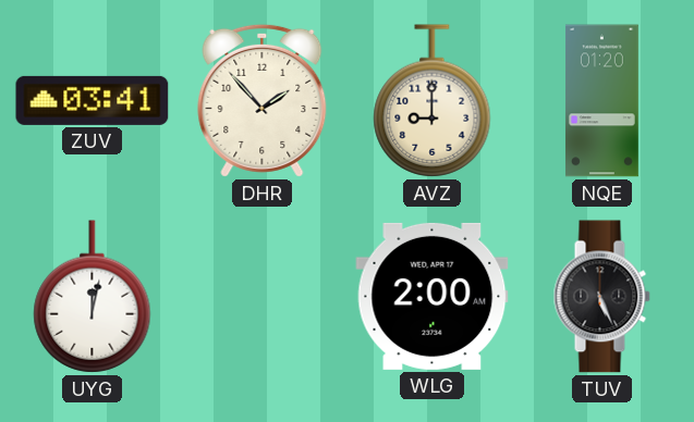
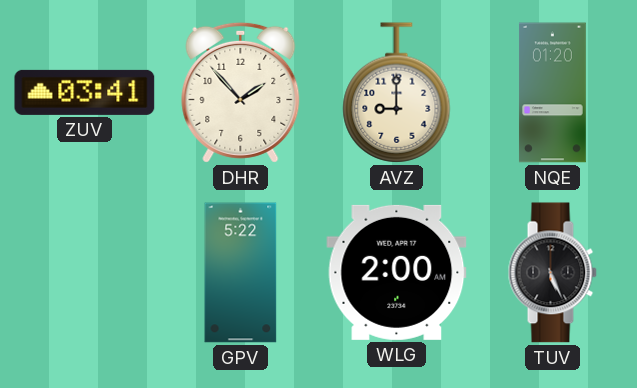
UYG: 12:02 -> none
GPV: none -> 5:22
